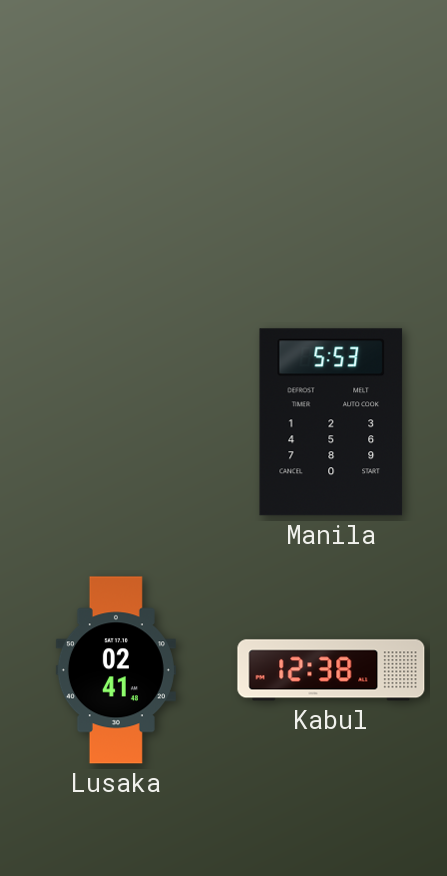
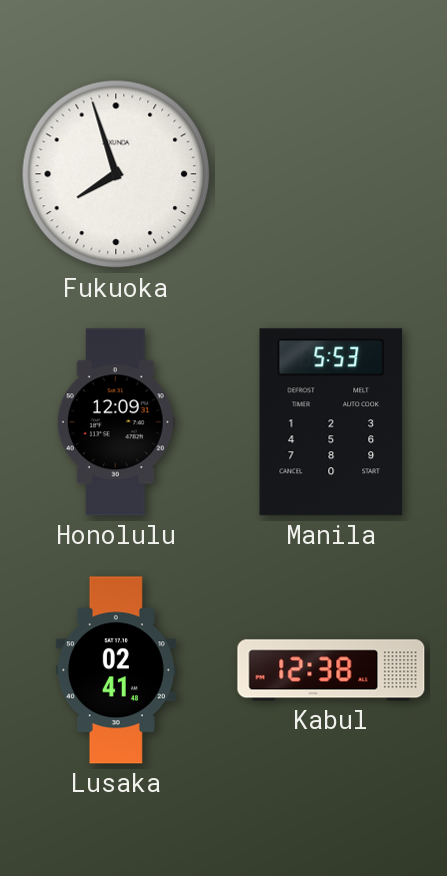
Fukuoka: none -> 7:57
Honolulu: none -> 12:09
